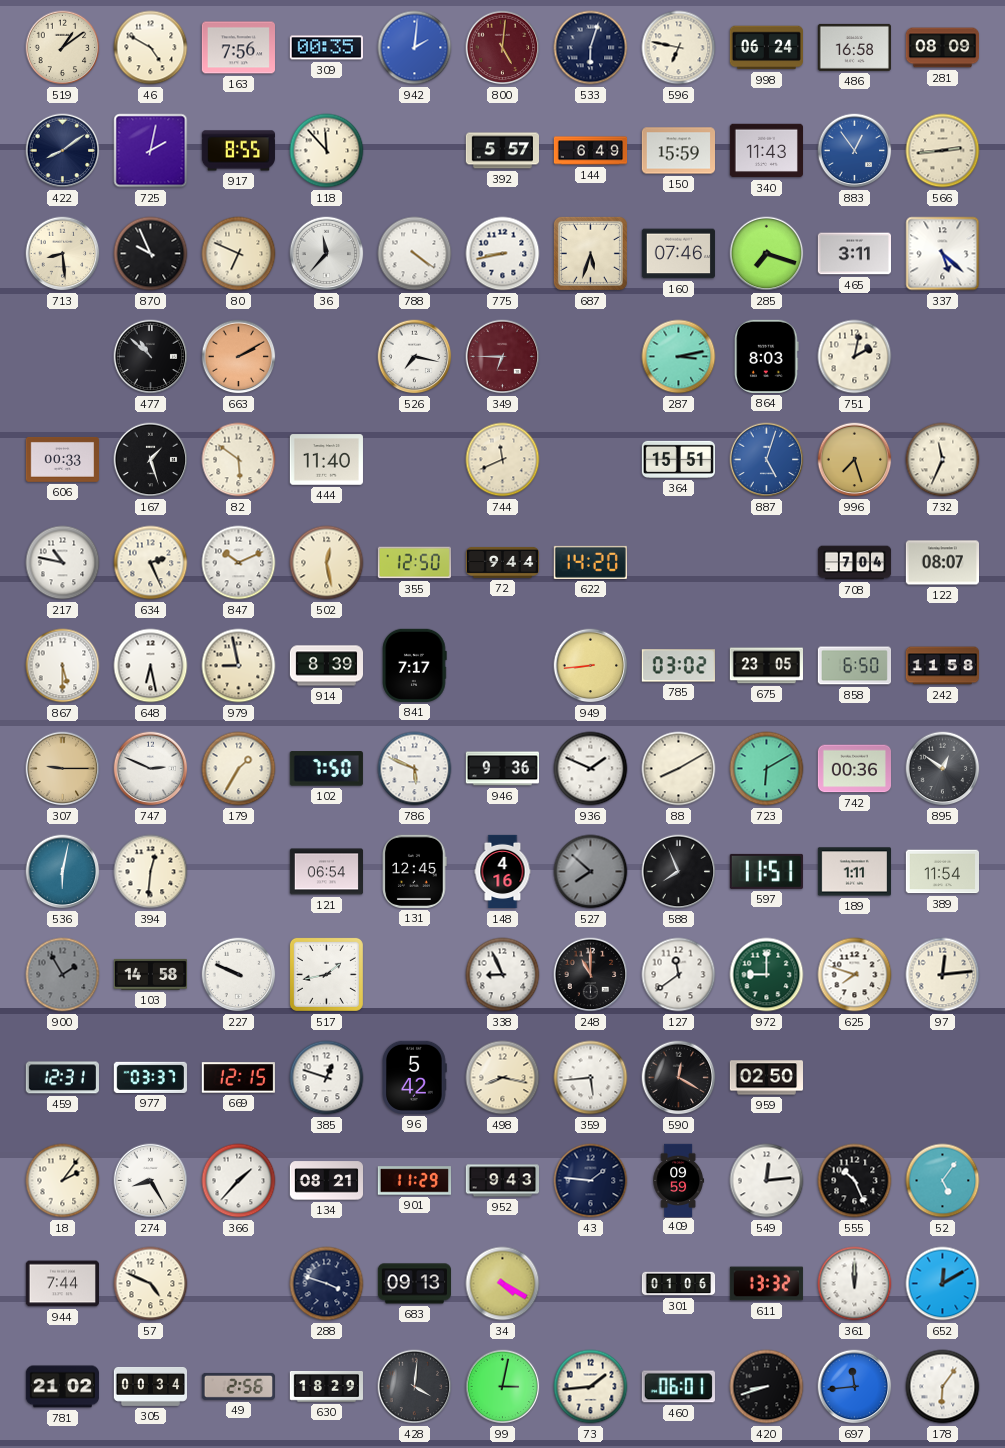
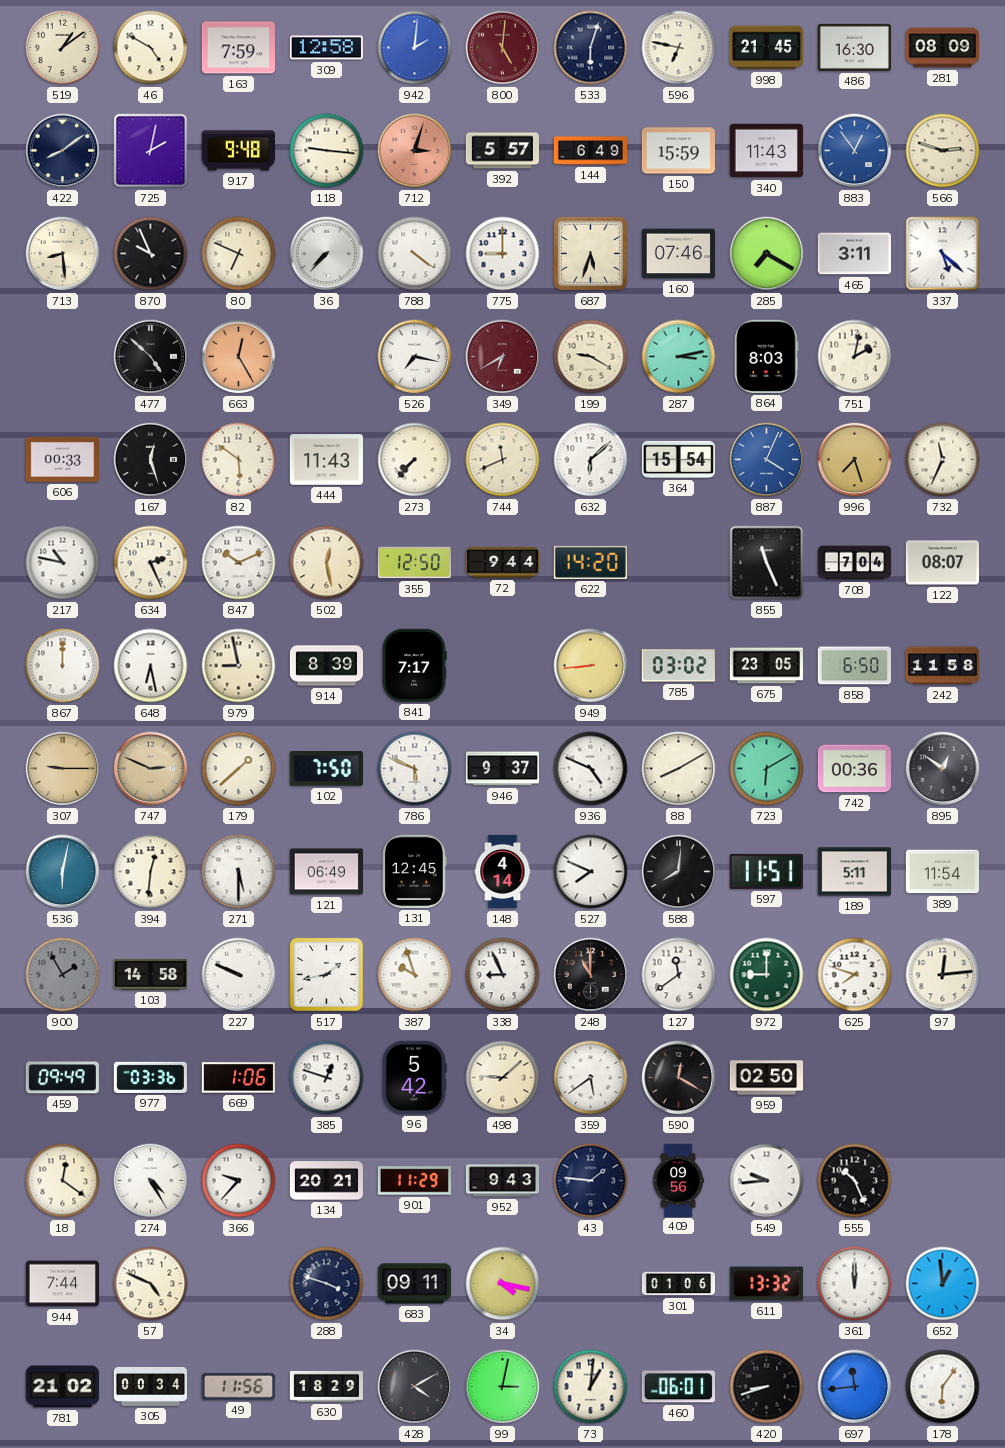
163: 7:56 -> 7:59
309: 00:35 -> 12:58
998: 06:24 -> 21:45
486: 16:58 -> 16:30
917: 8:55 -> 9:48
118: 11:53 -> 9:16
712: none -> 3:03
566: 2:44 -> 2:48
36: 11:37 -> 7:37
775: 8:43 -> 9:00
285: 7:18 -> 7:20
477: 10:52 -> 4:52
663: 2:10 -> 12:25
349: 6:45 -> 6:40
199: none -> 9:20
167: 1:27 -> 12:27
444: 11:40 -> 11:43
273: none -> 7:37
632: none -> 6:08
364: 15:51 -> 15:54
887: 5:03 -> 4:04
855: none -> 11:26
867: 5:30 -> 12:00
747 dial: white -> champagne
179: 1:35 -> 1:38
946: 9:36 -> 9:37
936: 1:49 -> 4:49
271: none -> 5:30
121: 06:54 -> 06:49
148: 4:16 -> 4:14
527: 7:52 -> 7:49
527 dial: grey -> white
588: 7:56 -> 8:01
189: 1:11 -> 5:11
387: none -> 9:57
459: 12:31 -> 09:49
977: 03:37 -> 03:36
669: 12:15 -> 1:06
498: 8:17 -> 9:08
359: 5:44 -> 5:39
18: 2:06 -> 12:21
274: 8:25 -> 4:25
366: 1:37 -> 9:37
134: 08:21 -> 20:21
409: 09:59 -> 09:56
549: 12:14 -> 9:44
52: 5:06 -> none
683: 09:13 -> 09:11
34: 4:20 -> 4:17
652: 12:10 -> 12:59
49: 2:56 -> 11:56
428: 4:01 -> 4:10
73: 1:44 -> 1:01
